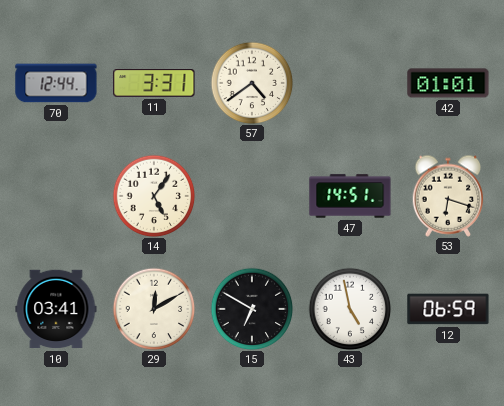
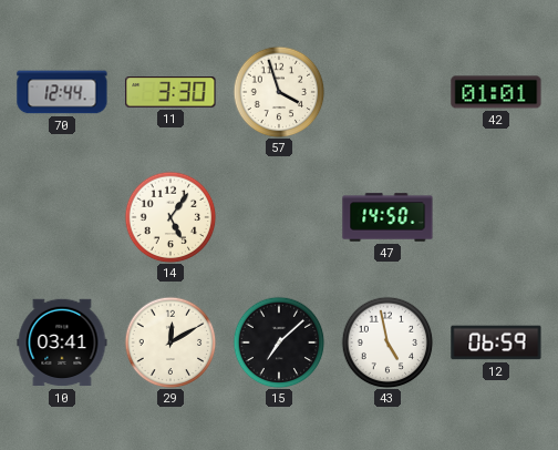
11: 3:31 -> 3:30
57: 4:39 -> 3:57
47: 14:51 -> 14:50
53: 6:18 -> none
15: 6:50 -> 7:08
